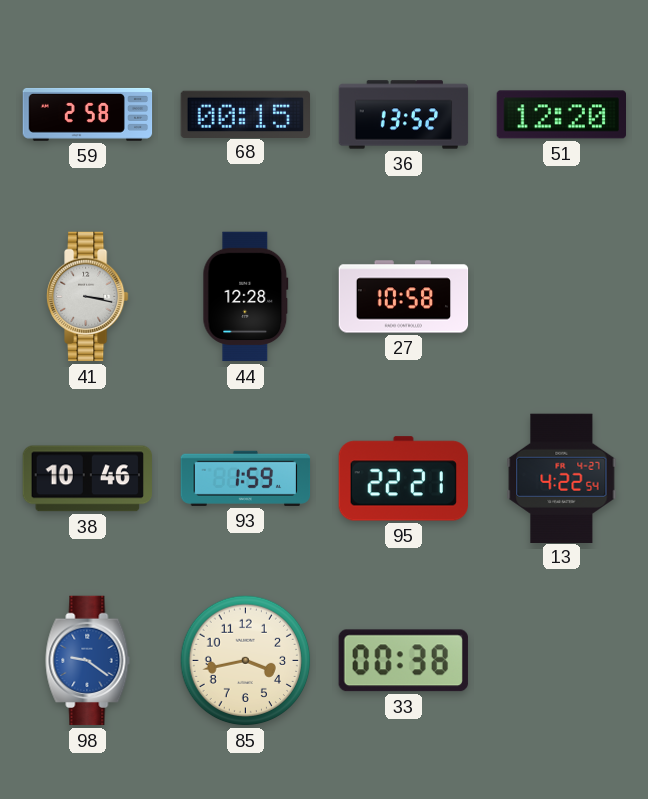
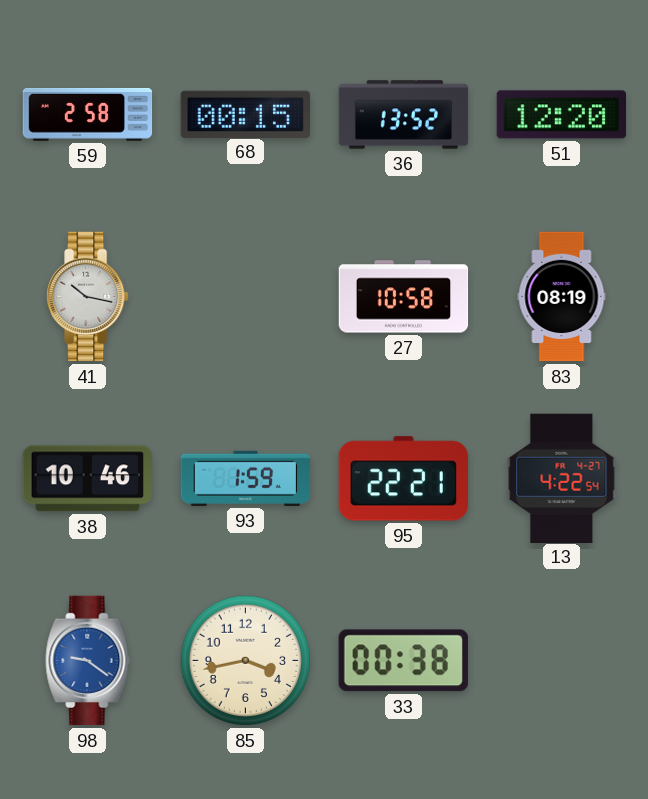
41: 3:17 -> 10:17
44: 12:28 -> none
83: none -> 08:19
